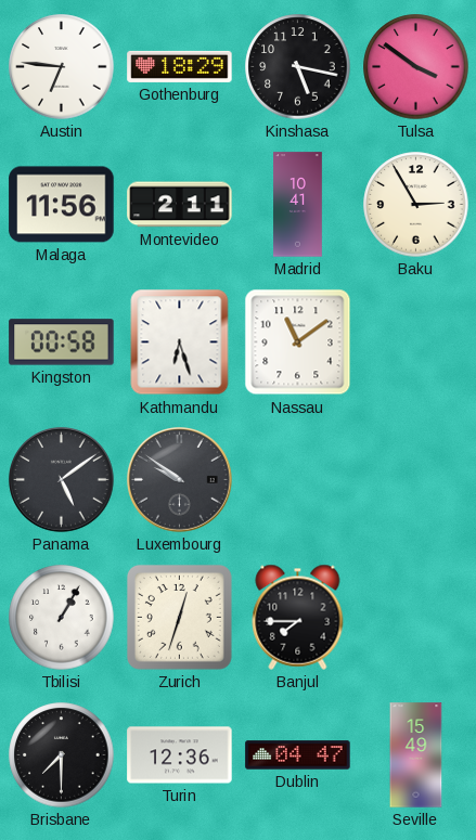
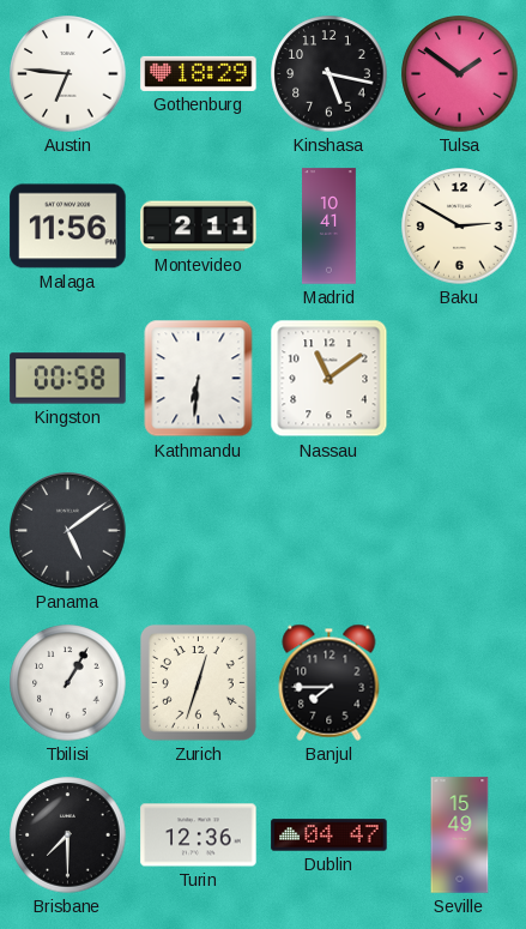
Tulsa: 3:51 -> 1:51
Baku: 2:55 -> 2:50
Kathmandu: 6:27 -> 6:31
Luxembourg: 9:51 -> none
